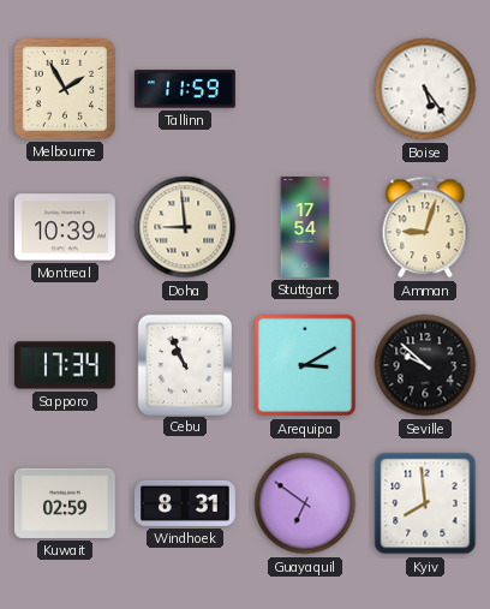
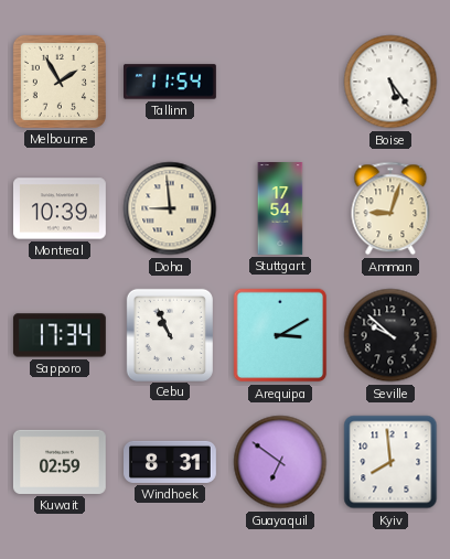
Tallinn: 11:59 -> 11:54
